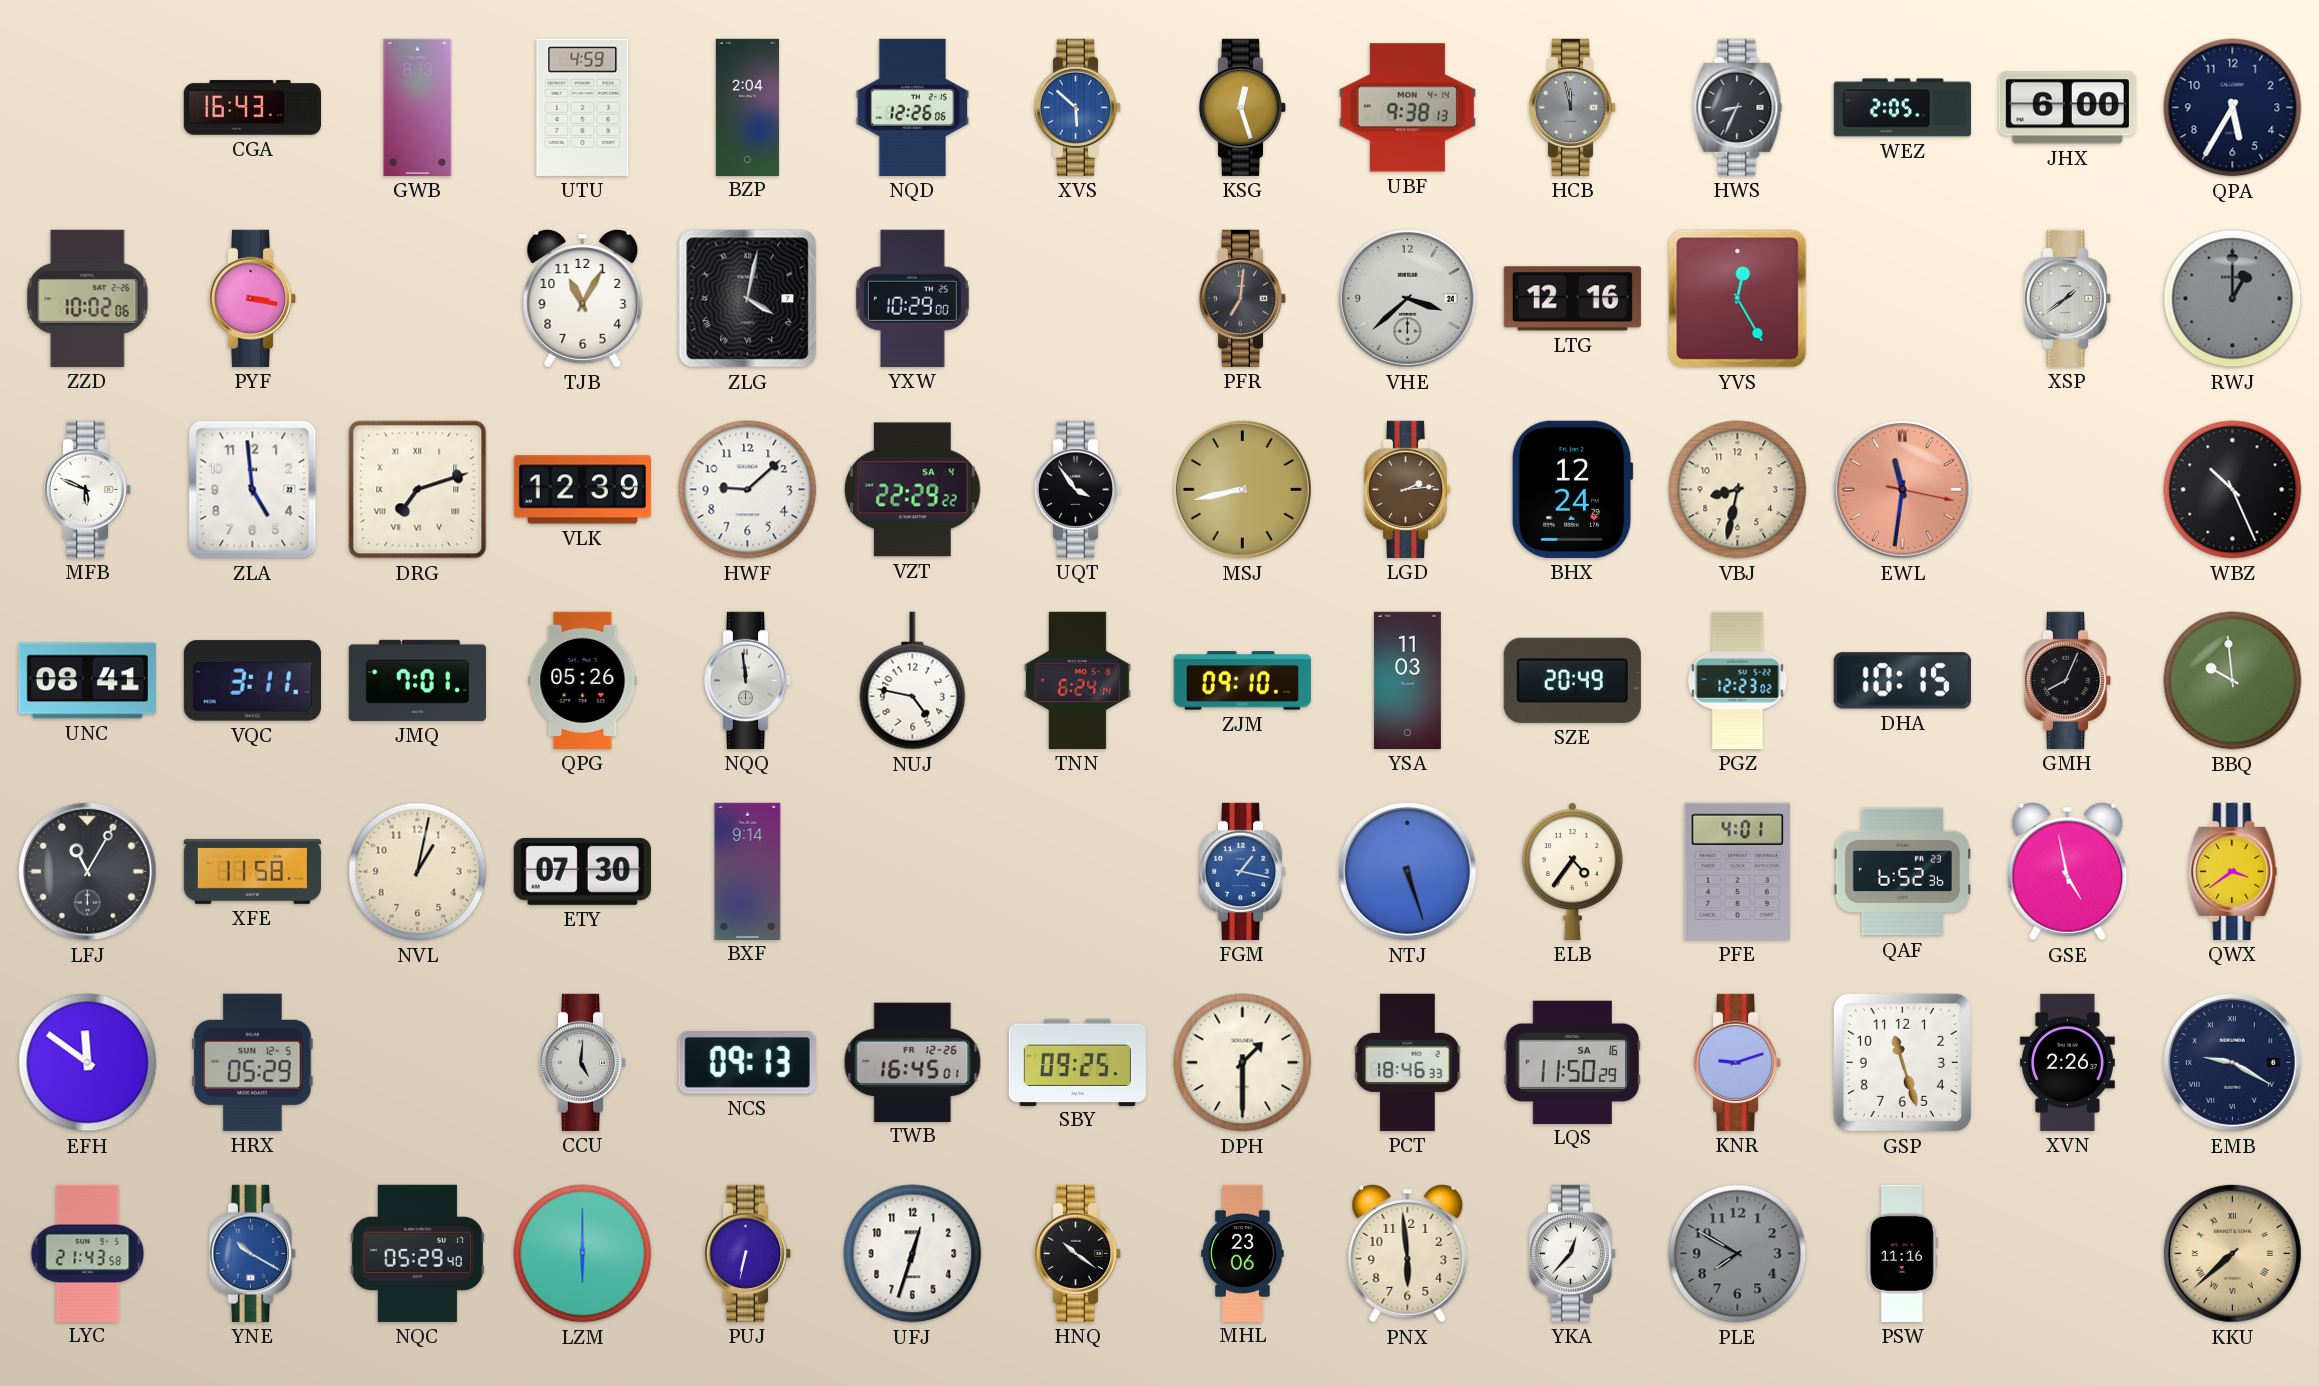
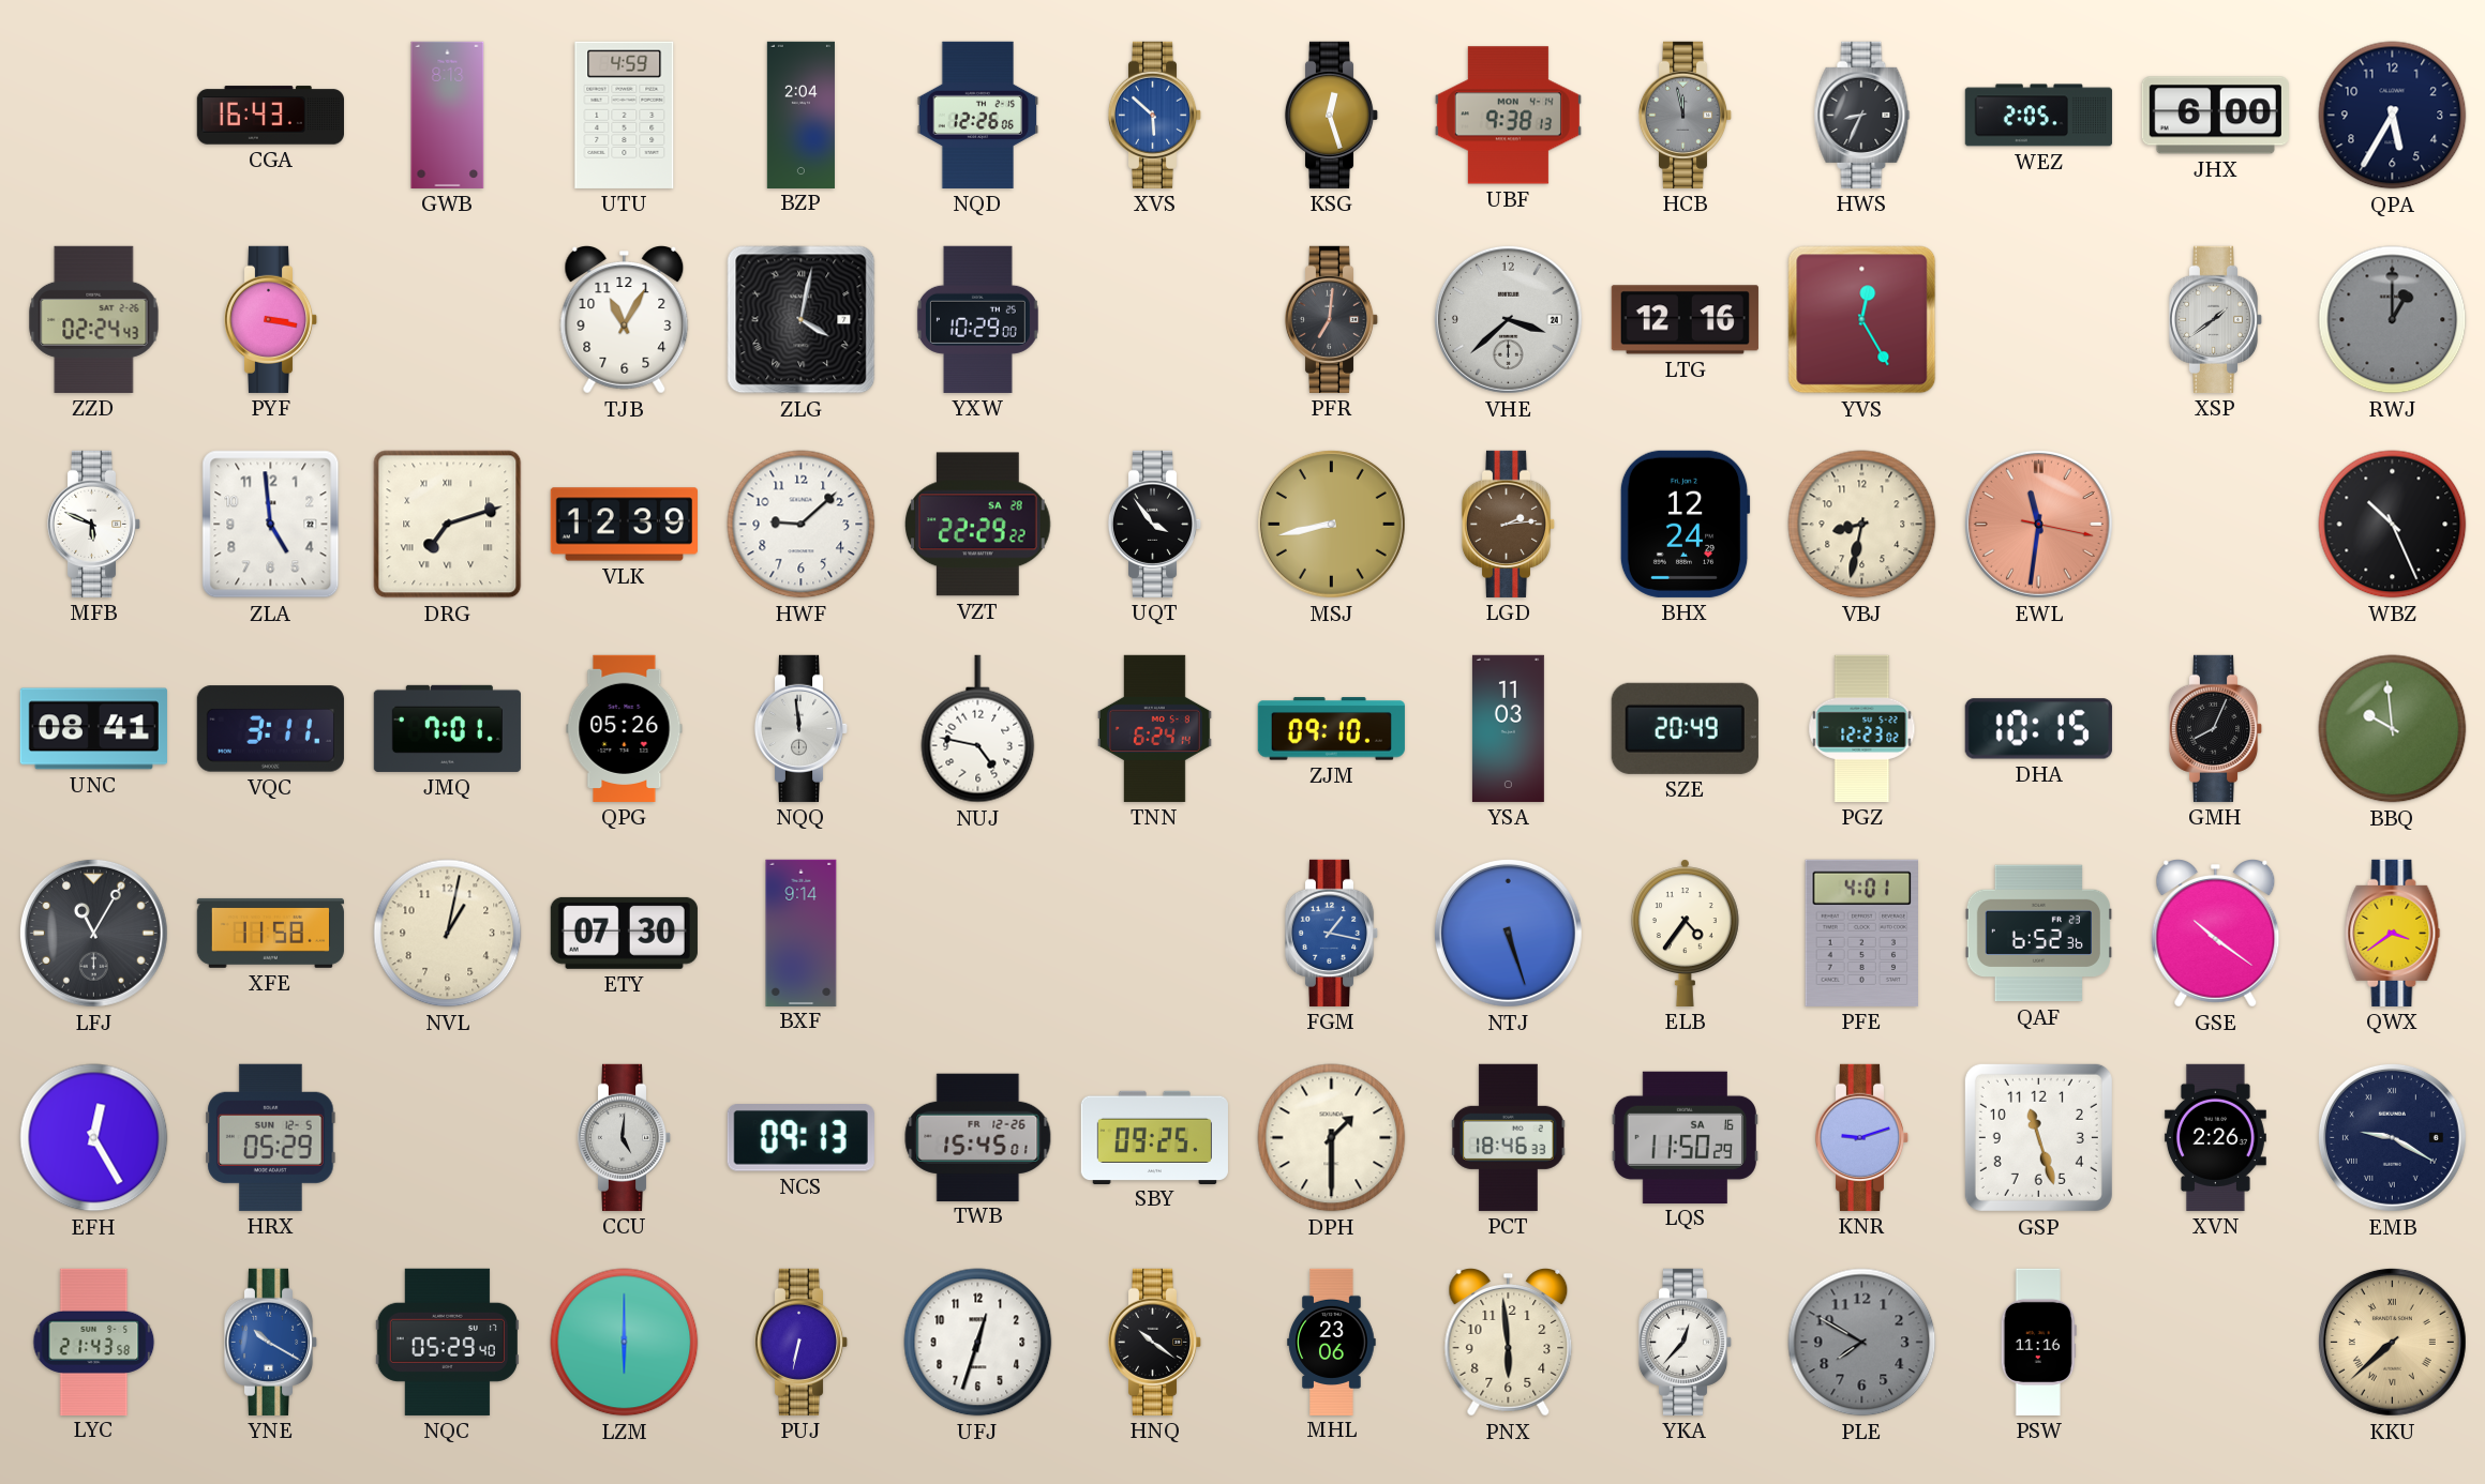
ZZD: 10:02 -> 02:24
VZT date: SA 4 -> SA 28
GSE: 4:58 -> 10:21
EFH: 11:51 -> 12:25
TWB: 16:45 -> 15:45
